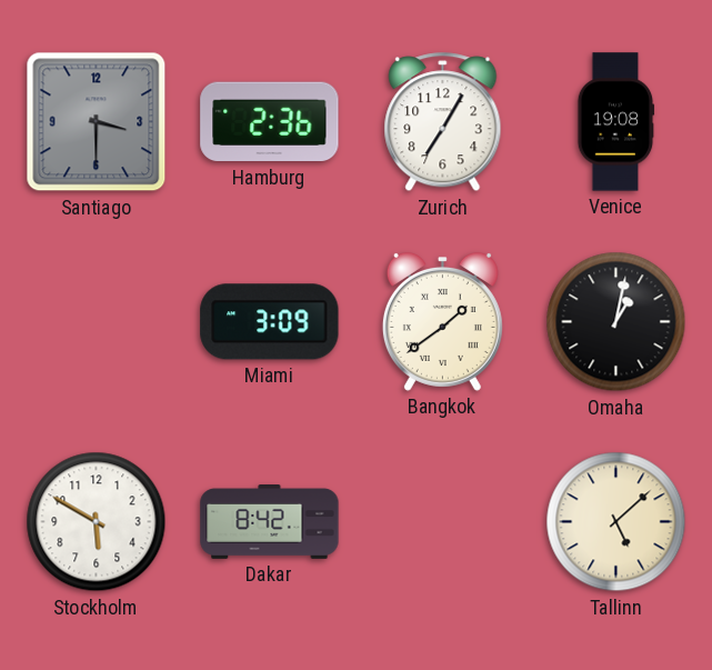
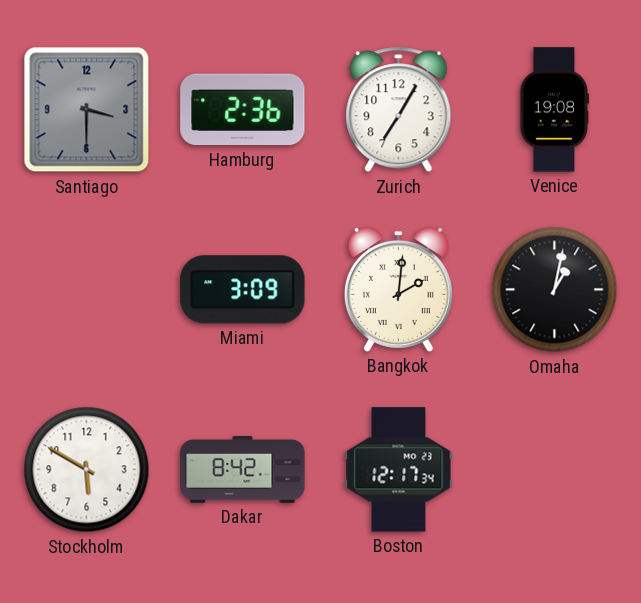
Bangkok: 1:39 -> 2:01
Boston: none -> 12:17
Tallinn: 5:08 -> none
